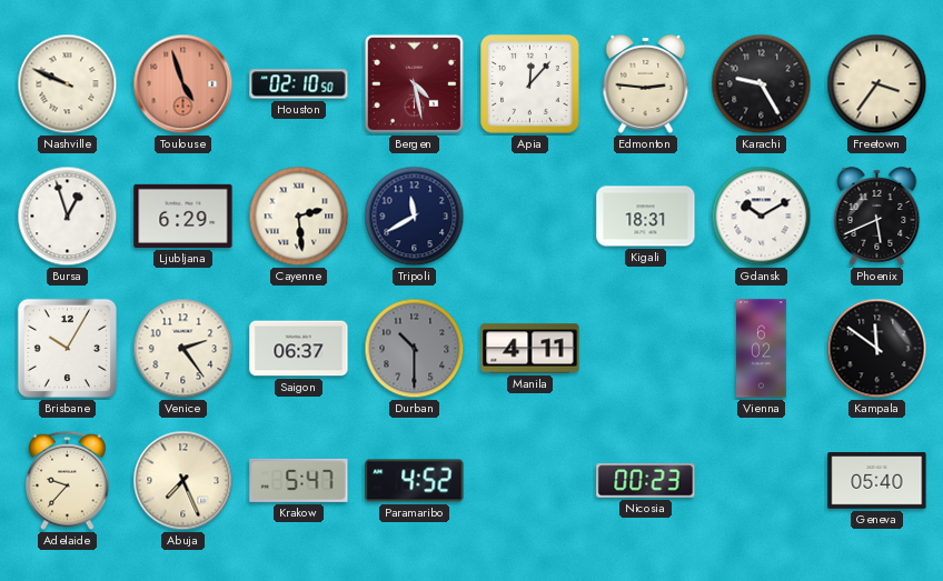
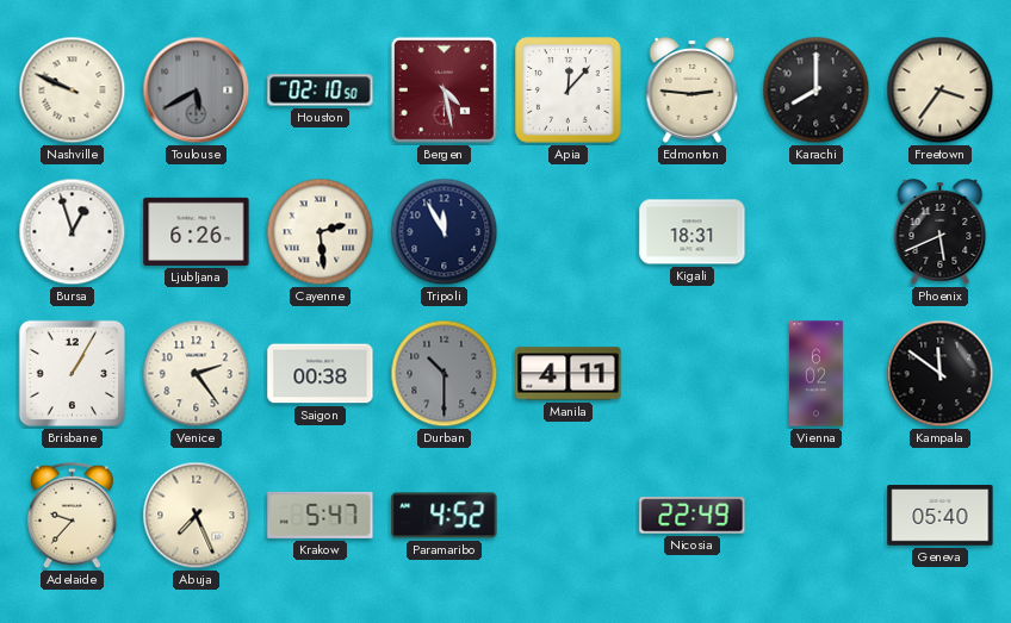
Toulouse: 4:57 -> 5:40
Toulouse dial: salmon -> grey
Karachi: 9:25 -> 8:00
Ljubljana: 6:29 -> 6:26
Tripoli: 11:40 -> 11:55
Gdansk: 10:10 -> none
Brisbane: 10:05 -> 1:05
Saigon: 06:37 -> 00:38
Nicosia: 00:23 -> 22:49
